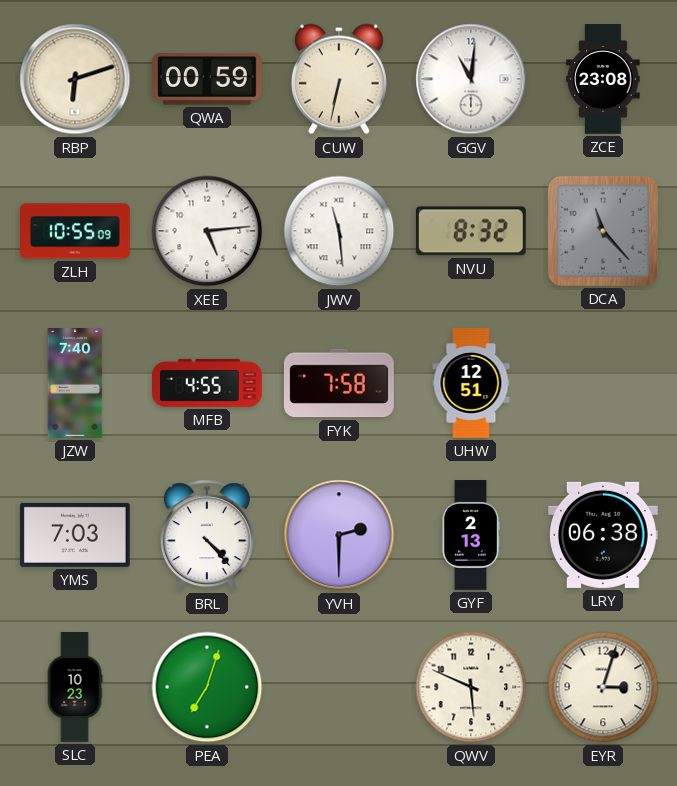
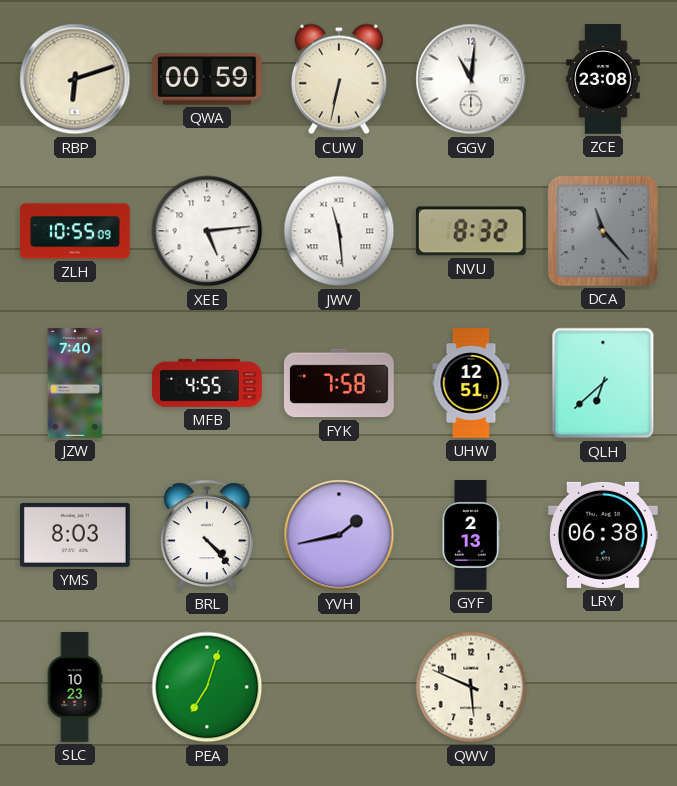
QLH: none -> 6:38
YMS: 7:03 -> 8:03
YVH: 2:30 -> 1:43
EYR: 3:03 -> none
